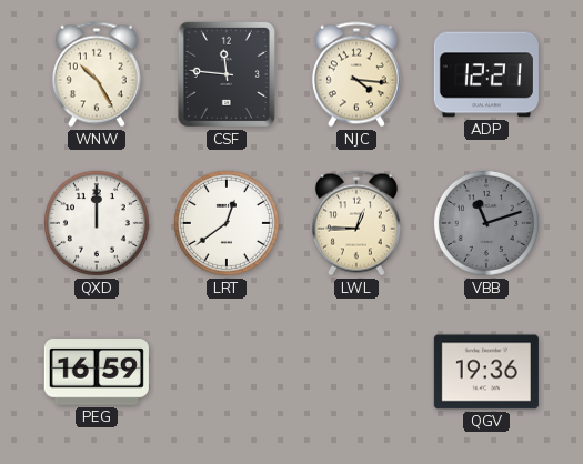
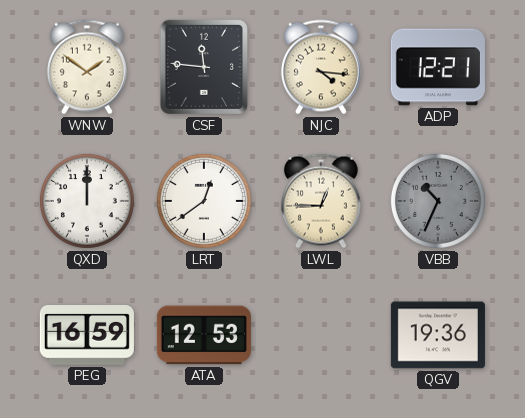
WNW: 10:25 -> 1:51
VBB: 11:12 -> 10:34
ATA: none -> 12:53
